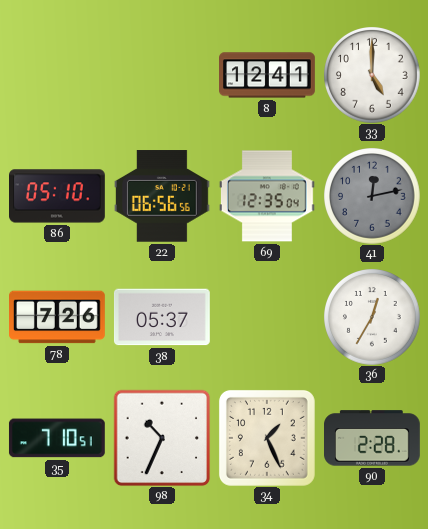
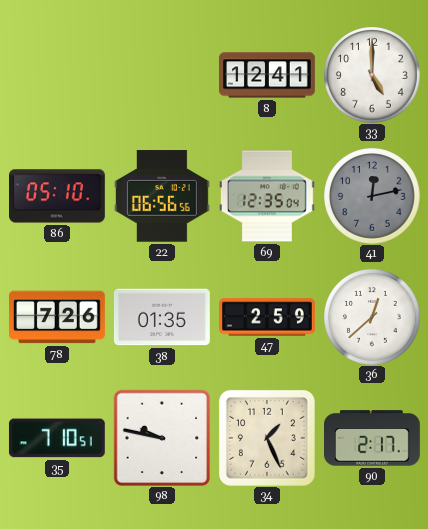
38: 05:37 -> 01:35
47: none -> 2:59
36: 12:35 -> 12:38
98: 10:34 -> 9:47
90: 2:28 -> 2:17
